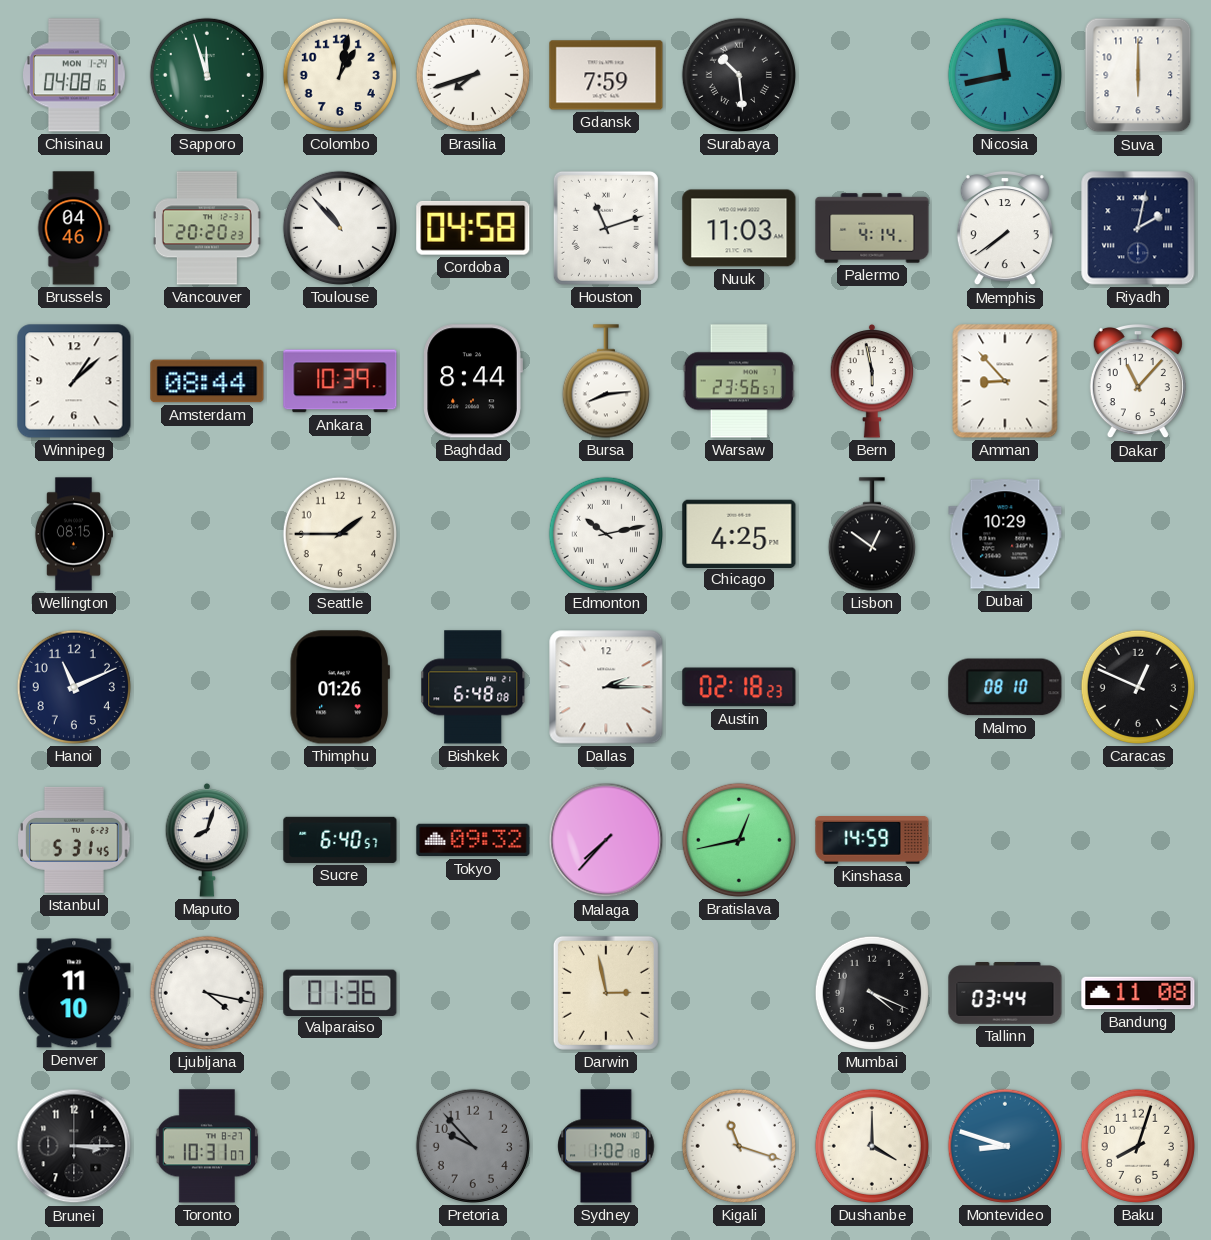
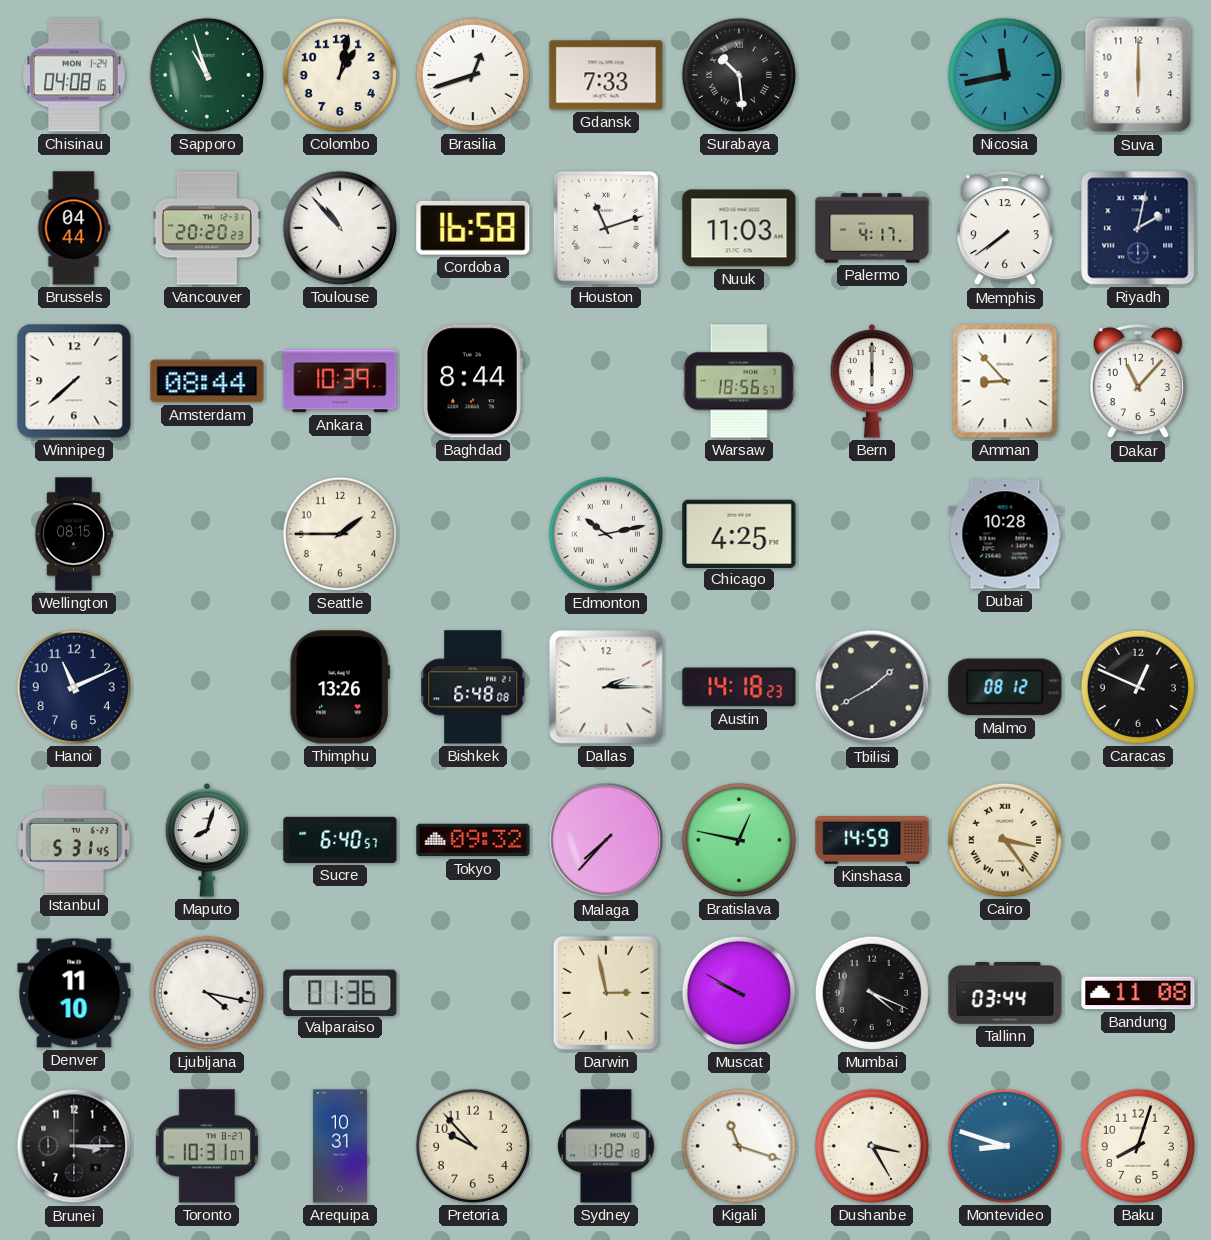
Sapporo: 11:57 -> 10:57
Brasilia: 7:42 -> 12:42
Gdansk: 7:59 -> 7:33
Brussels: 04:46 -> 04:44
Cordoba: 04:58 -> 16:58
Palermo: 4:14 -> 4:17
Winnipeg: 1:08 -> 7:38
Bursa: 8:14 -> none
Warsaw: 23:56 -> 18:56
Bern: 5:58 -> 6:00
Lisbon: 12:51 -> none
Dubai: 10:29 -> 10:28
Thimphu: 01:26 -> 13:26
Austin: 02:18 -> 14:18
Tbilisi: none -> 1:40
Malmo: 08:10 -> 08:12
Bratislava: 12:43 -> 12:47
Cairo: none -> 3:24
Muscat: none -> 9:50
Arequipa: none -> 10:31
Pretoria dial: grey -> cream
Dushanbe: 4:00 -> 3:25
